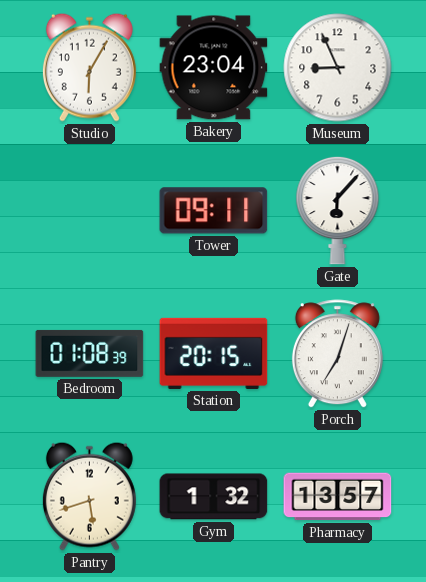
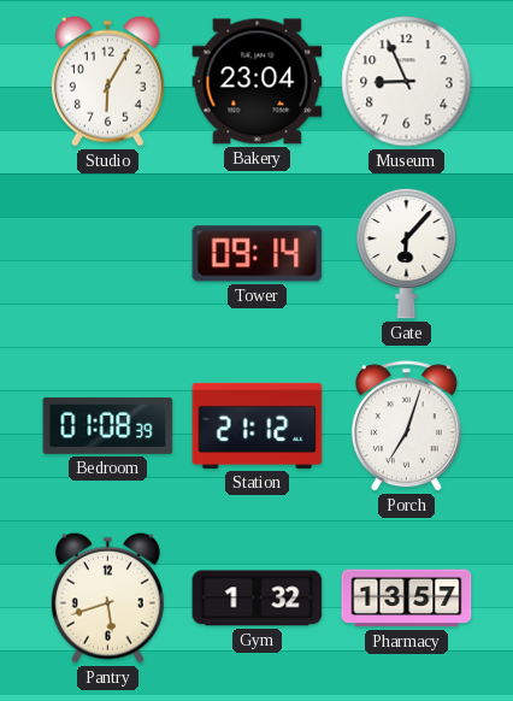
Tower: 09:11 -> 09:14
Station: 20:15 -> 21:12
